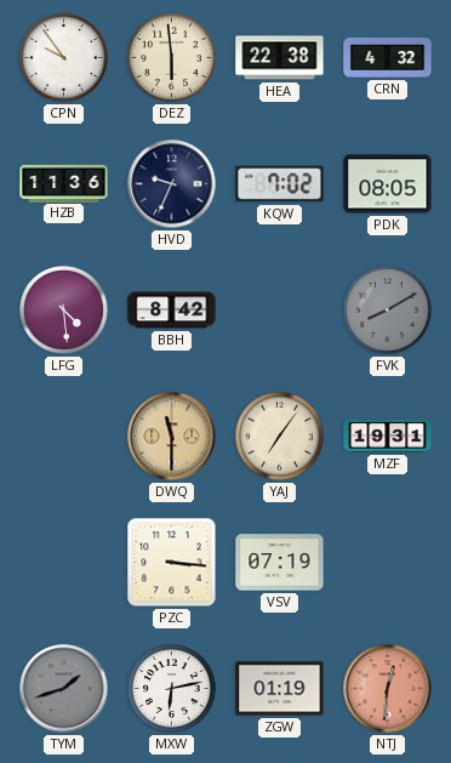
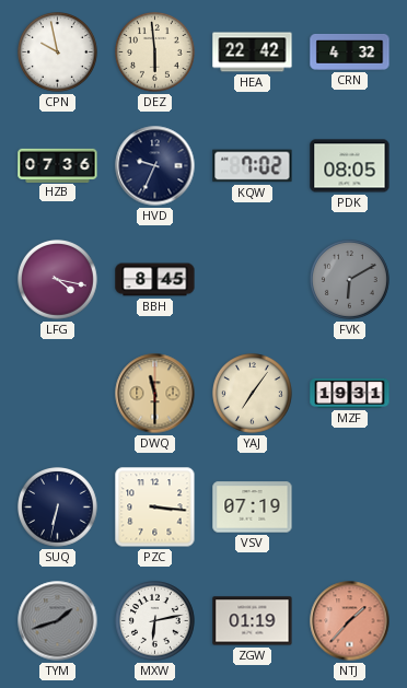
CPN: 9:54 -> 9:58
HEA: 22:38 -> 22:42
HZB: 11:36 -> 07:36
LFG: 4:29 -> 4:17
BBH: 8:42 -> 8:45
FVK: 8:10 -> 6:10
SUQ: none -> 6:32
NTJ: 12:31 -> 1:37
